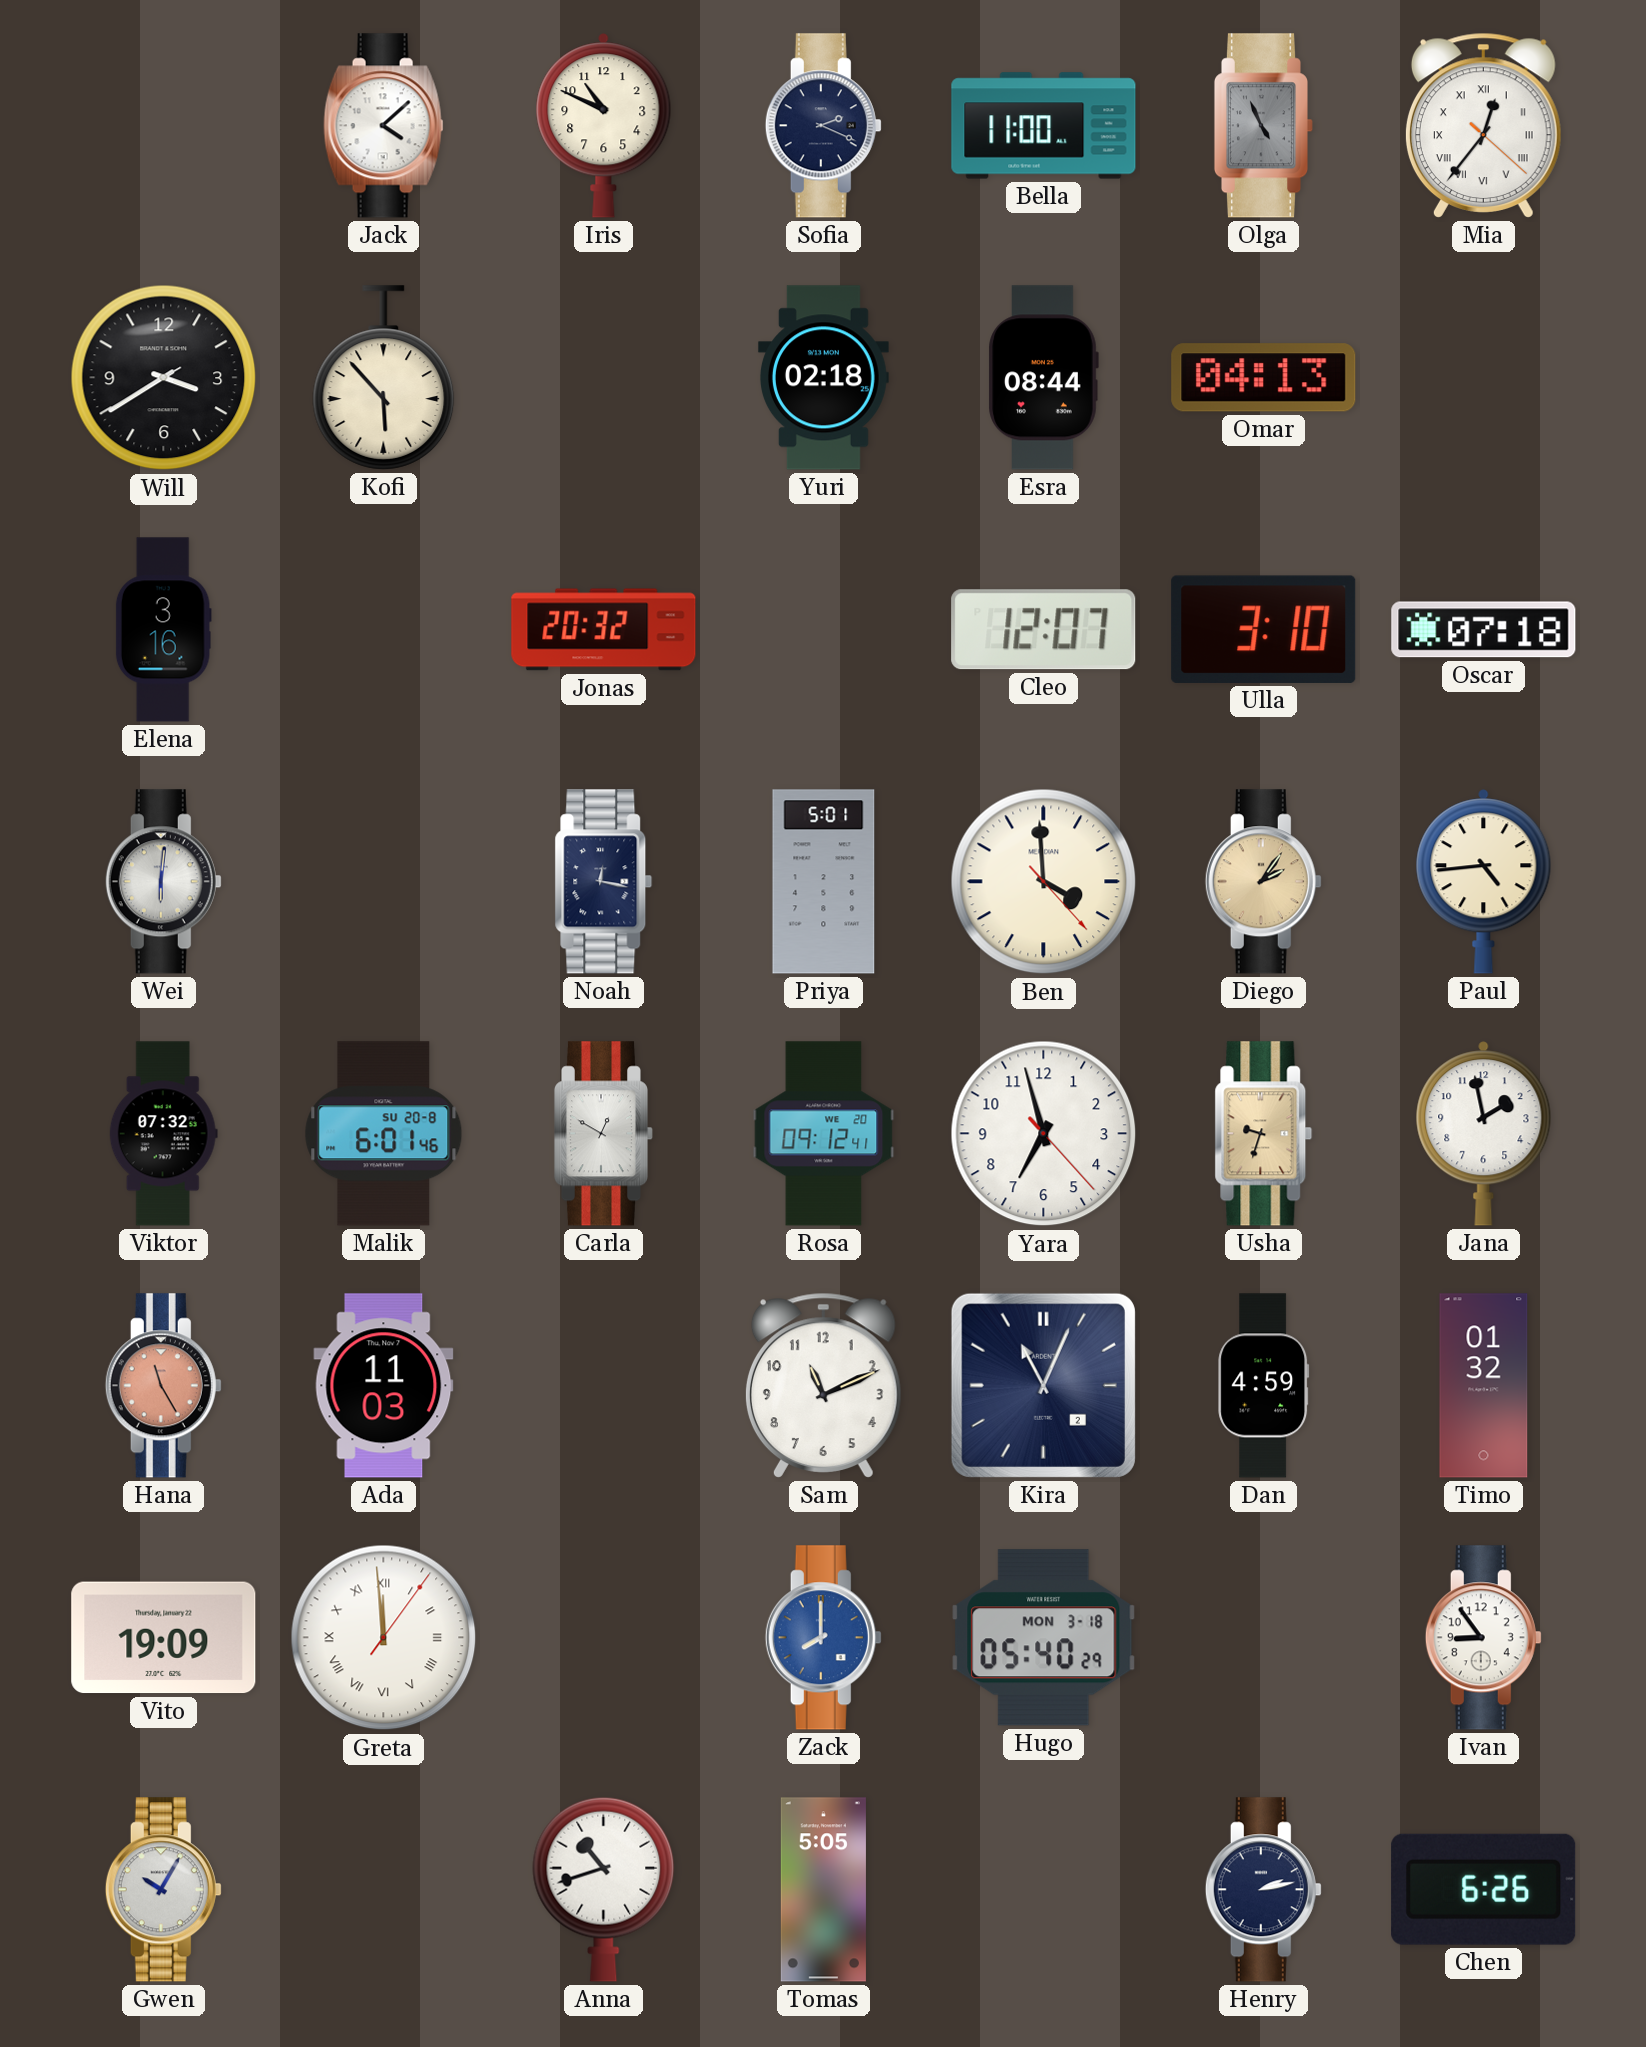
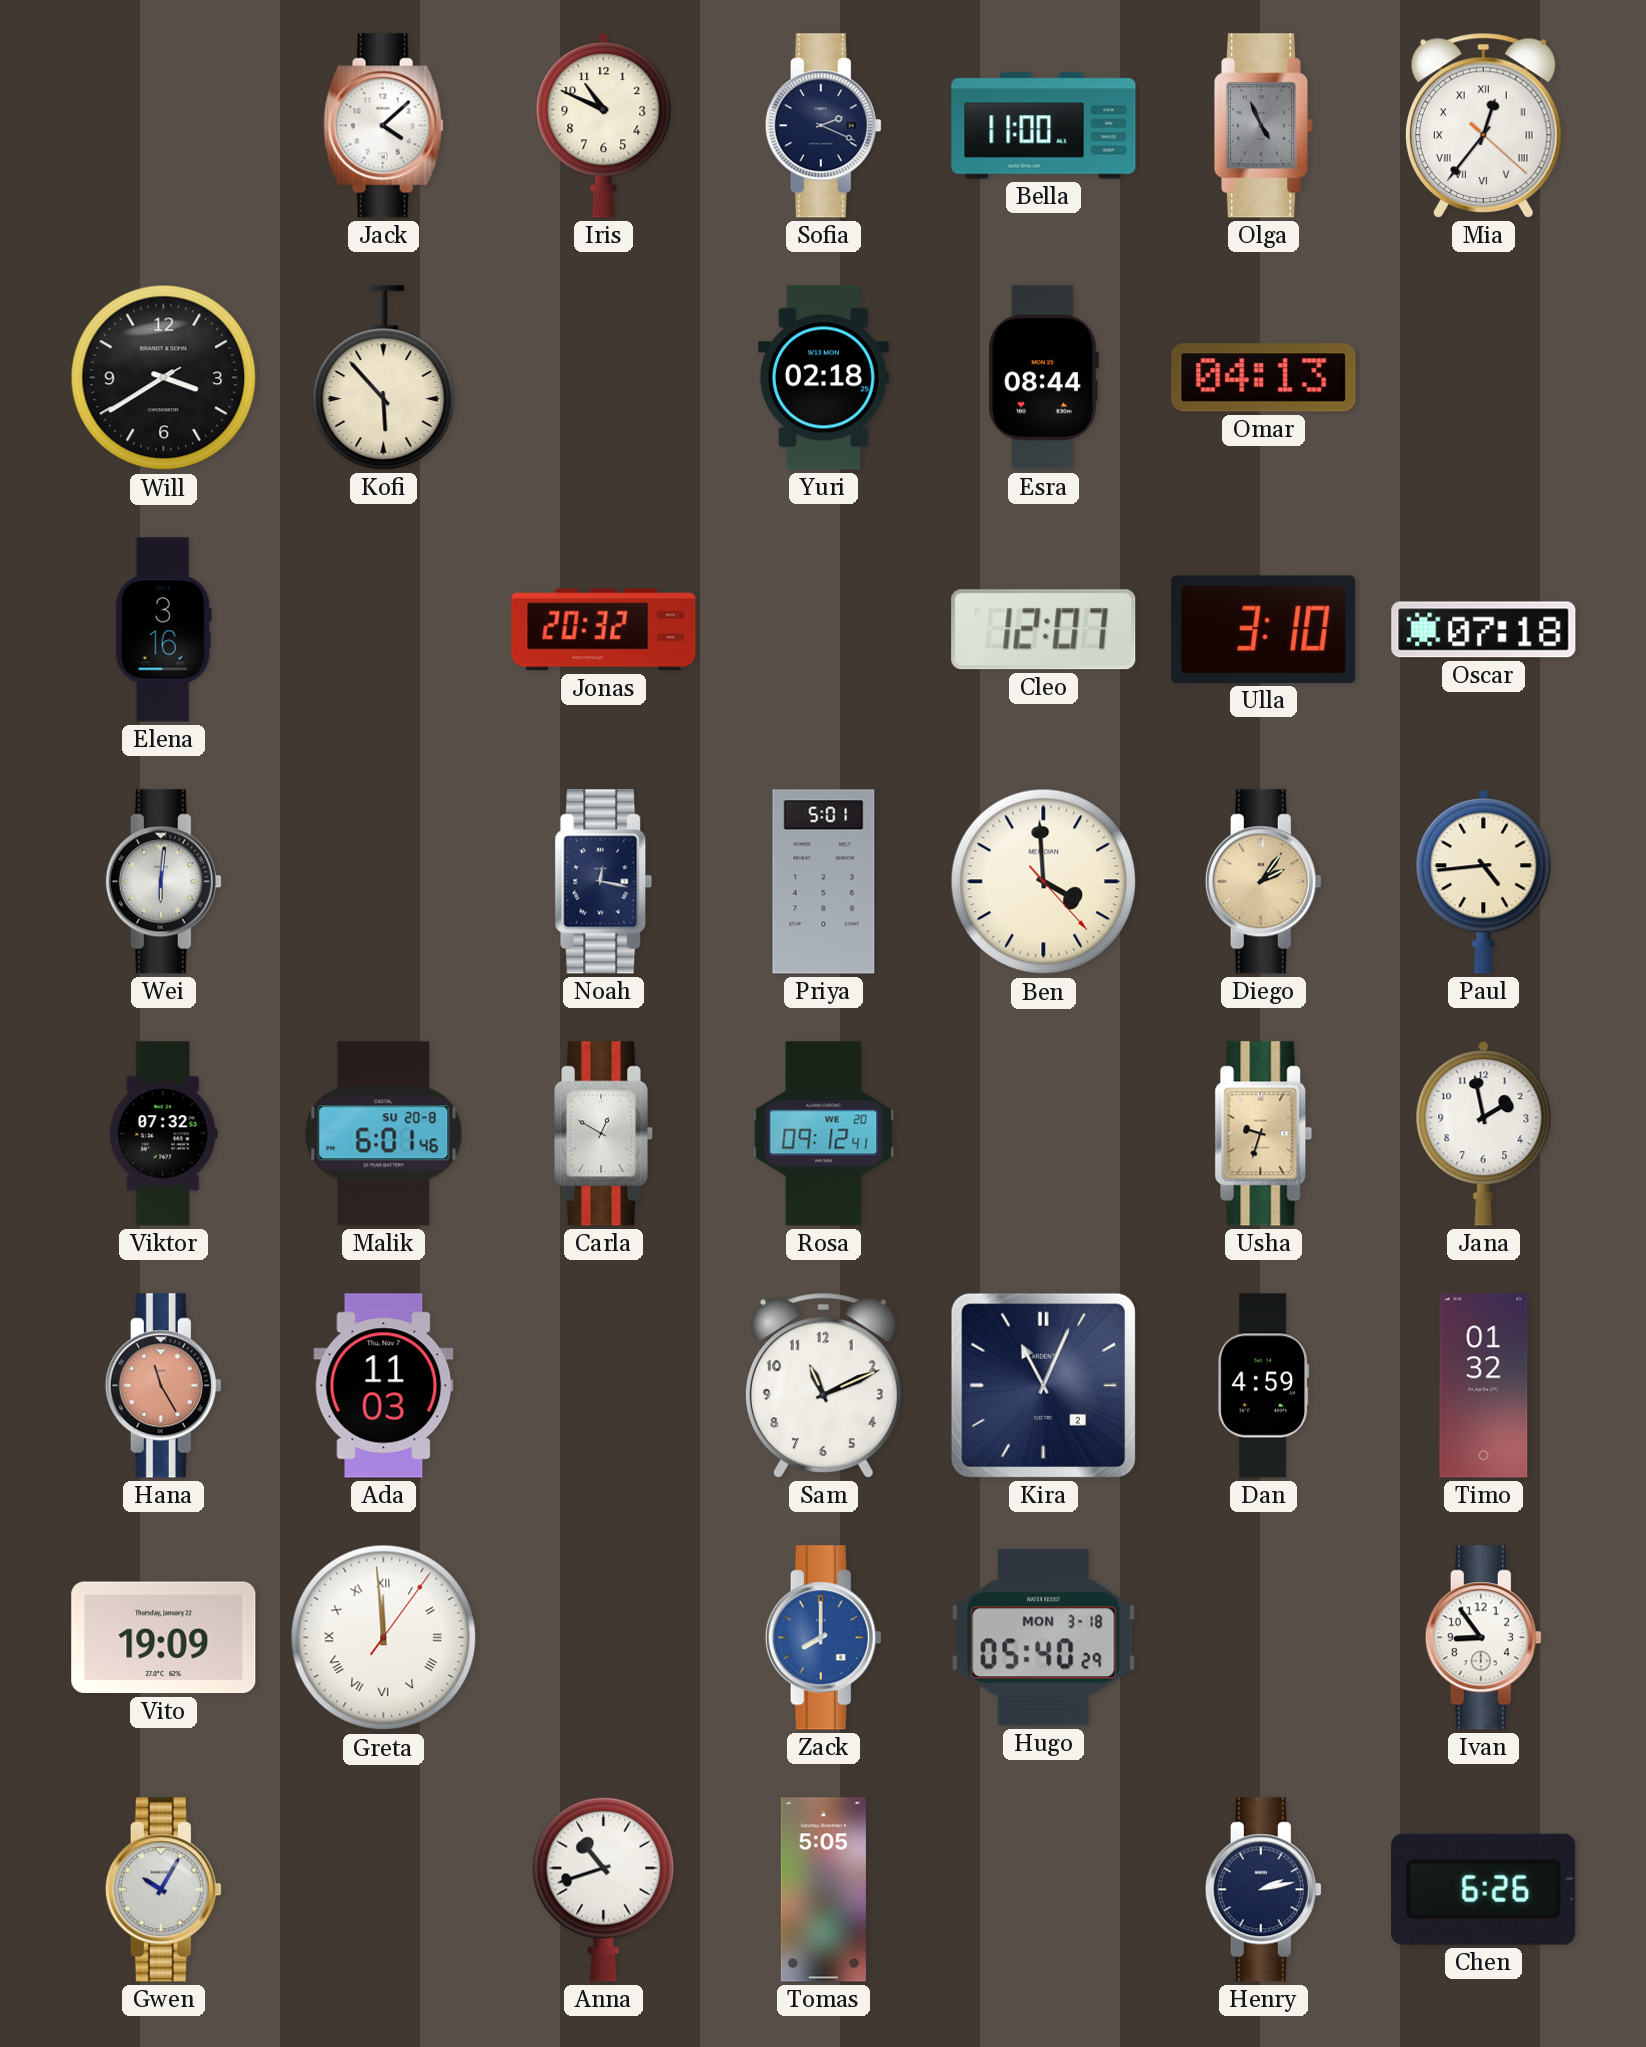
Yara: 6:57 -> none
